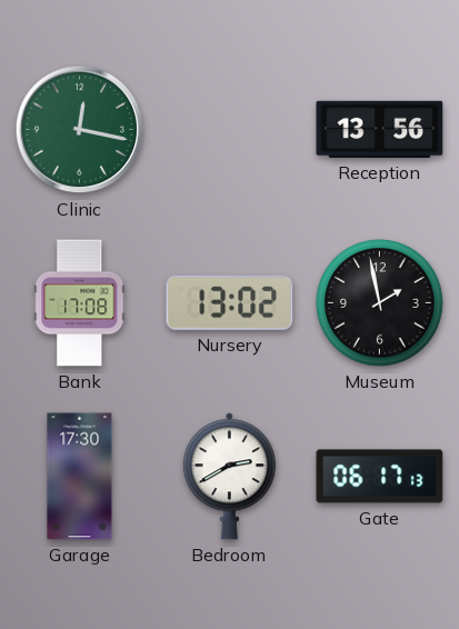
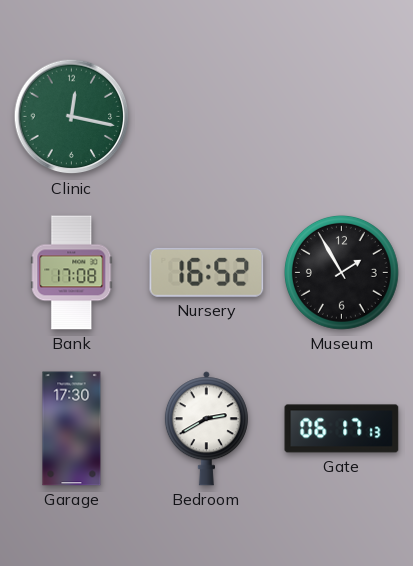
Reception: 13:56 -> none
Nursery: 13:02 -> 16:52
Museum: 1:58 -> 1:55
